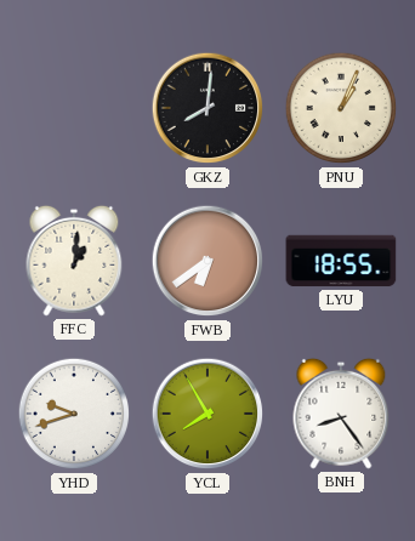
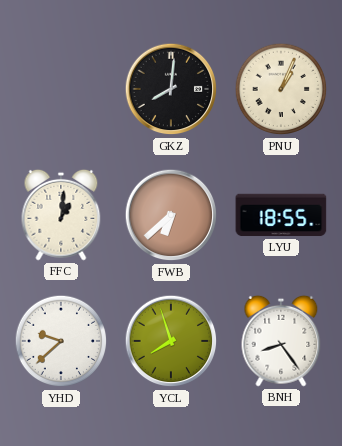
FWB: 6:39 -> 6:38
YHD: 9:42 -> 9:38
YCL: 7:55 -> 7:57
